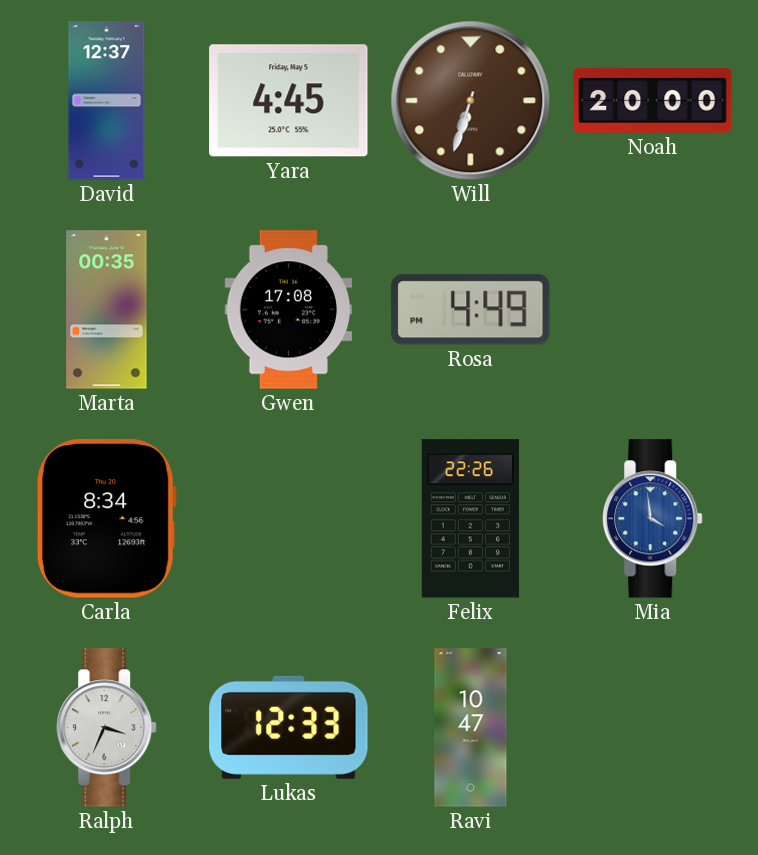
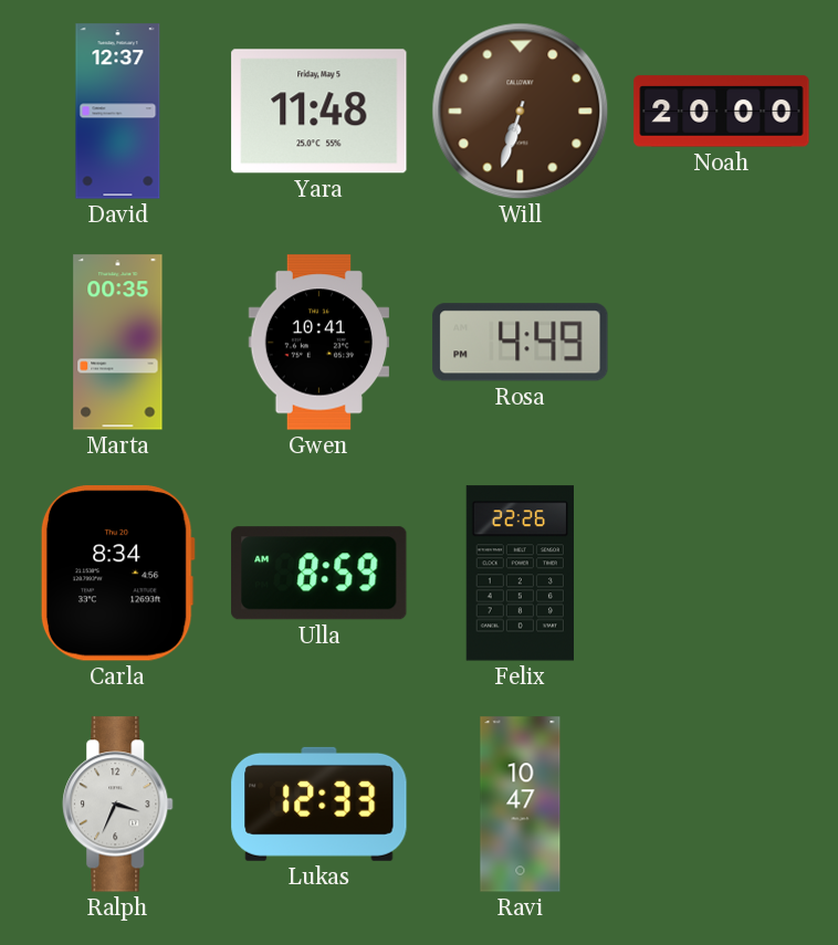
Yara: 4:45 -> 11:48
Gwen: 17:08 -> 10:41
Ulla: none -> 8:59
Mia: 3:59 -> none
